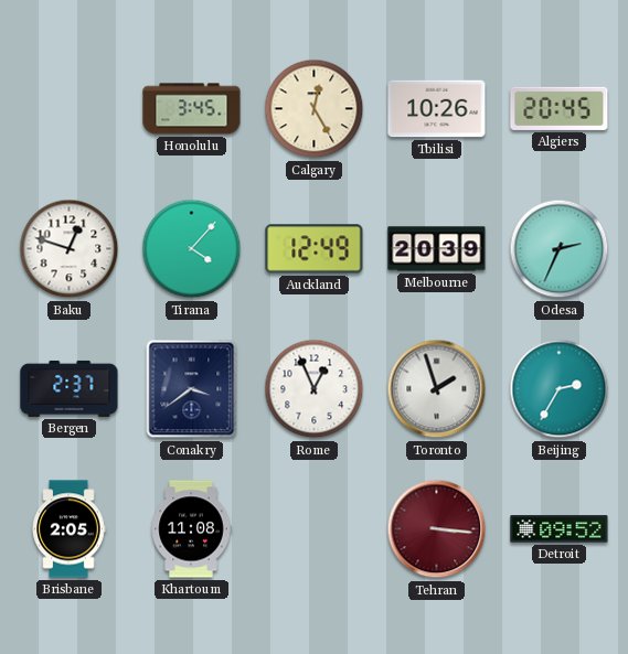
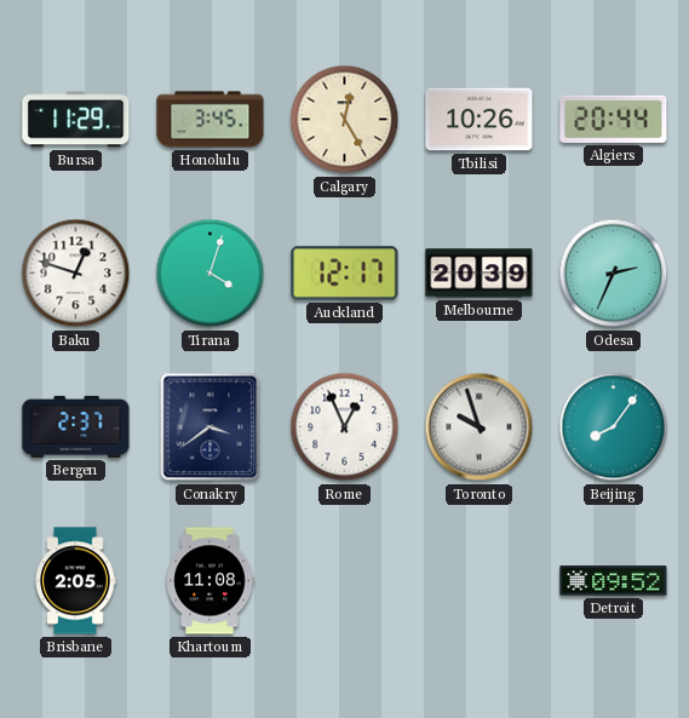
Bursa: none -> 11:29
Algiers: 20:45 -> 20:44
Tirana: 4:07 -> 4:03
Auckland: 12:49 -> 12:17
Toronto: 1:57 -> 9:57
Beijing: 2:35 -> 8:06
Tehran: 3:16 -> none
